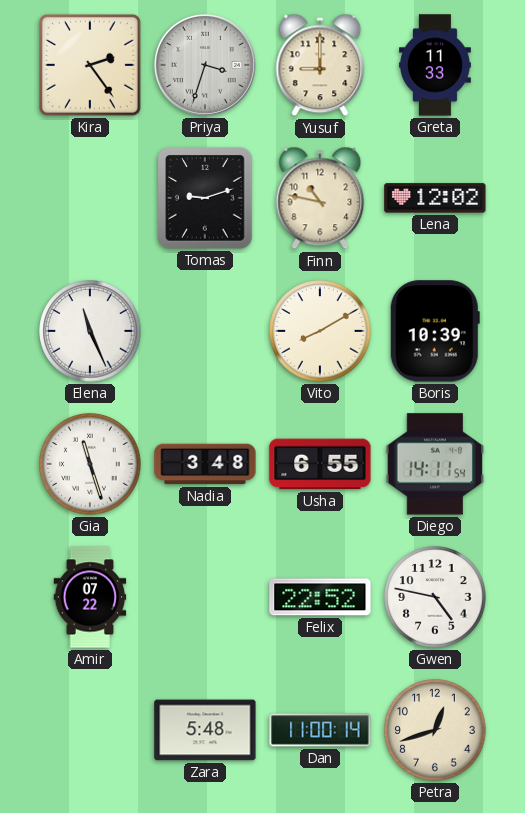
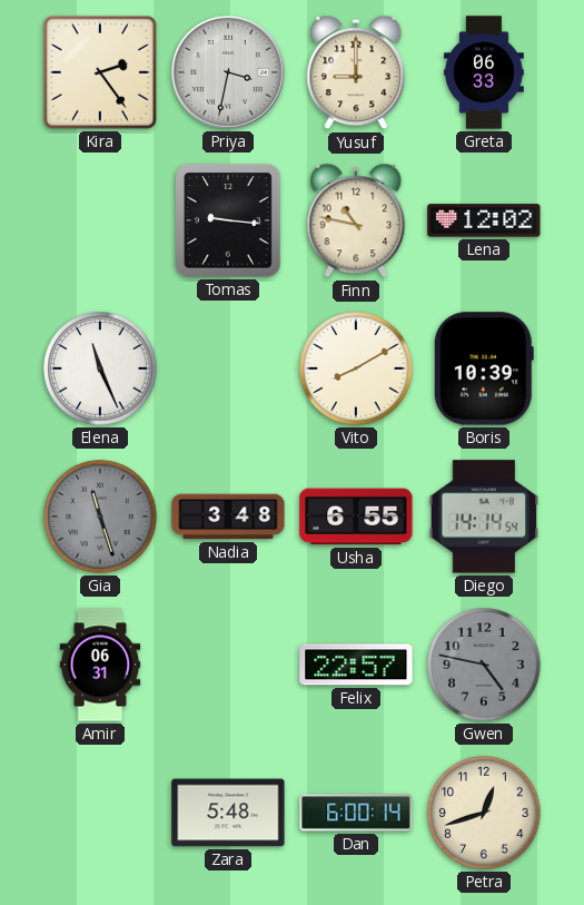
Priya: 3:33 -> 3:32
Greta: 11:33 -> 06:33
Tomas: 9:12 -> 9:16
Gia dial: white -> grey
Diego: 14:11 -> 14:14
Amir: 07:22 -> 06:31
Felix: 22:52 -> 22:57
Gwen dial: white -> grey
Dan: 11:00 -> 6:00
